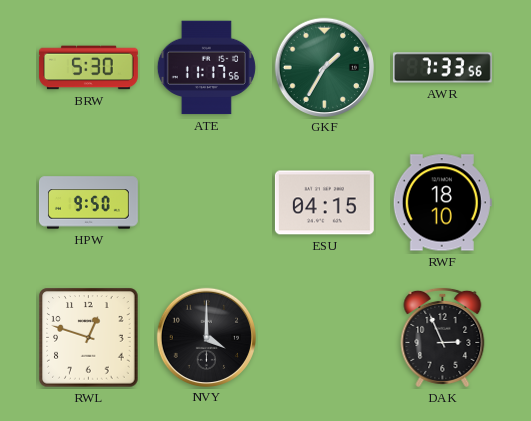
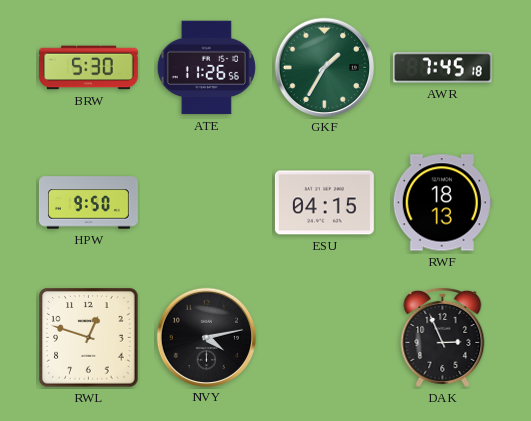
ATE: 11:17 -> 11:26
AWR: 7:33 -> 7:45
RWF: 18:10 -> 18:13
NVY: 4:00 -> 4:13
